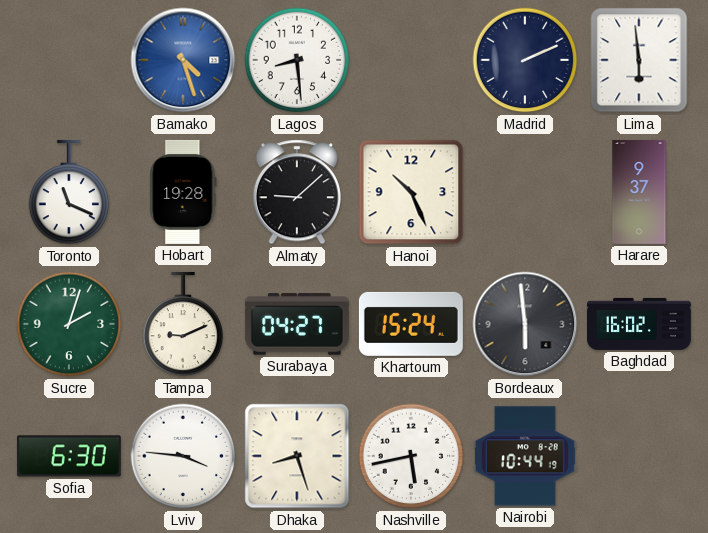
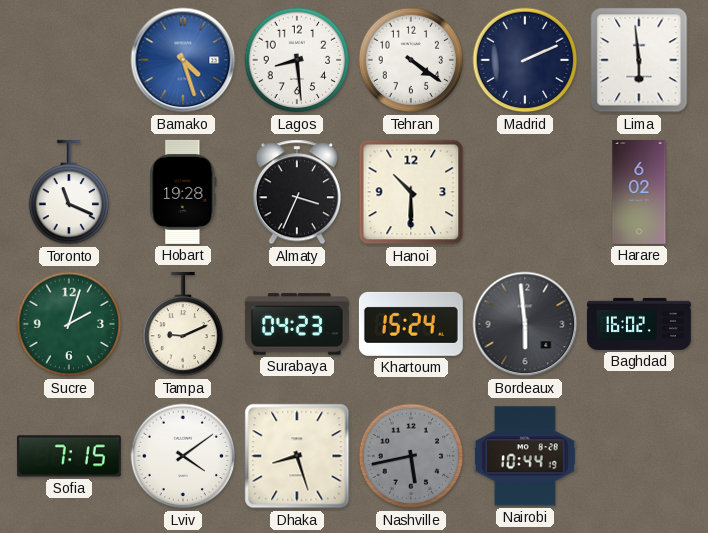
Tehran: none -> 4:21
Almaty: 9:08 -> 3:34
Hanoi: 10:26 -> 10:30
Harare: 9:37 -> 6:02
Surabaya: 04:27 -> 04:23
Sofia: 6:30 -> 7:15
Lviv: 3:46 -> 4:09
Nashville dial: white -> grey
